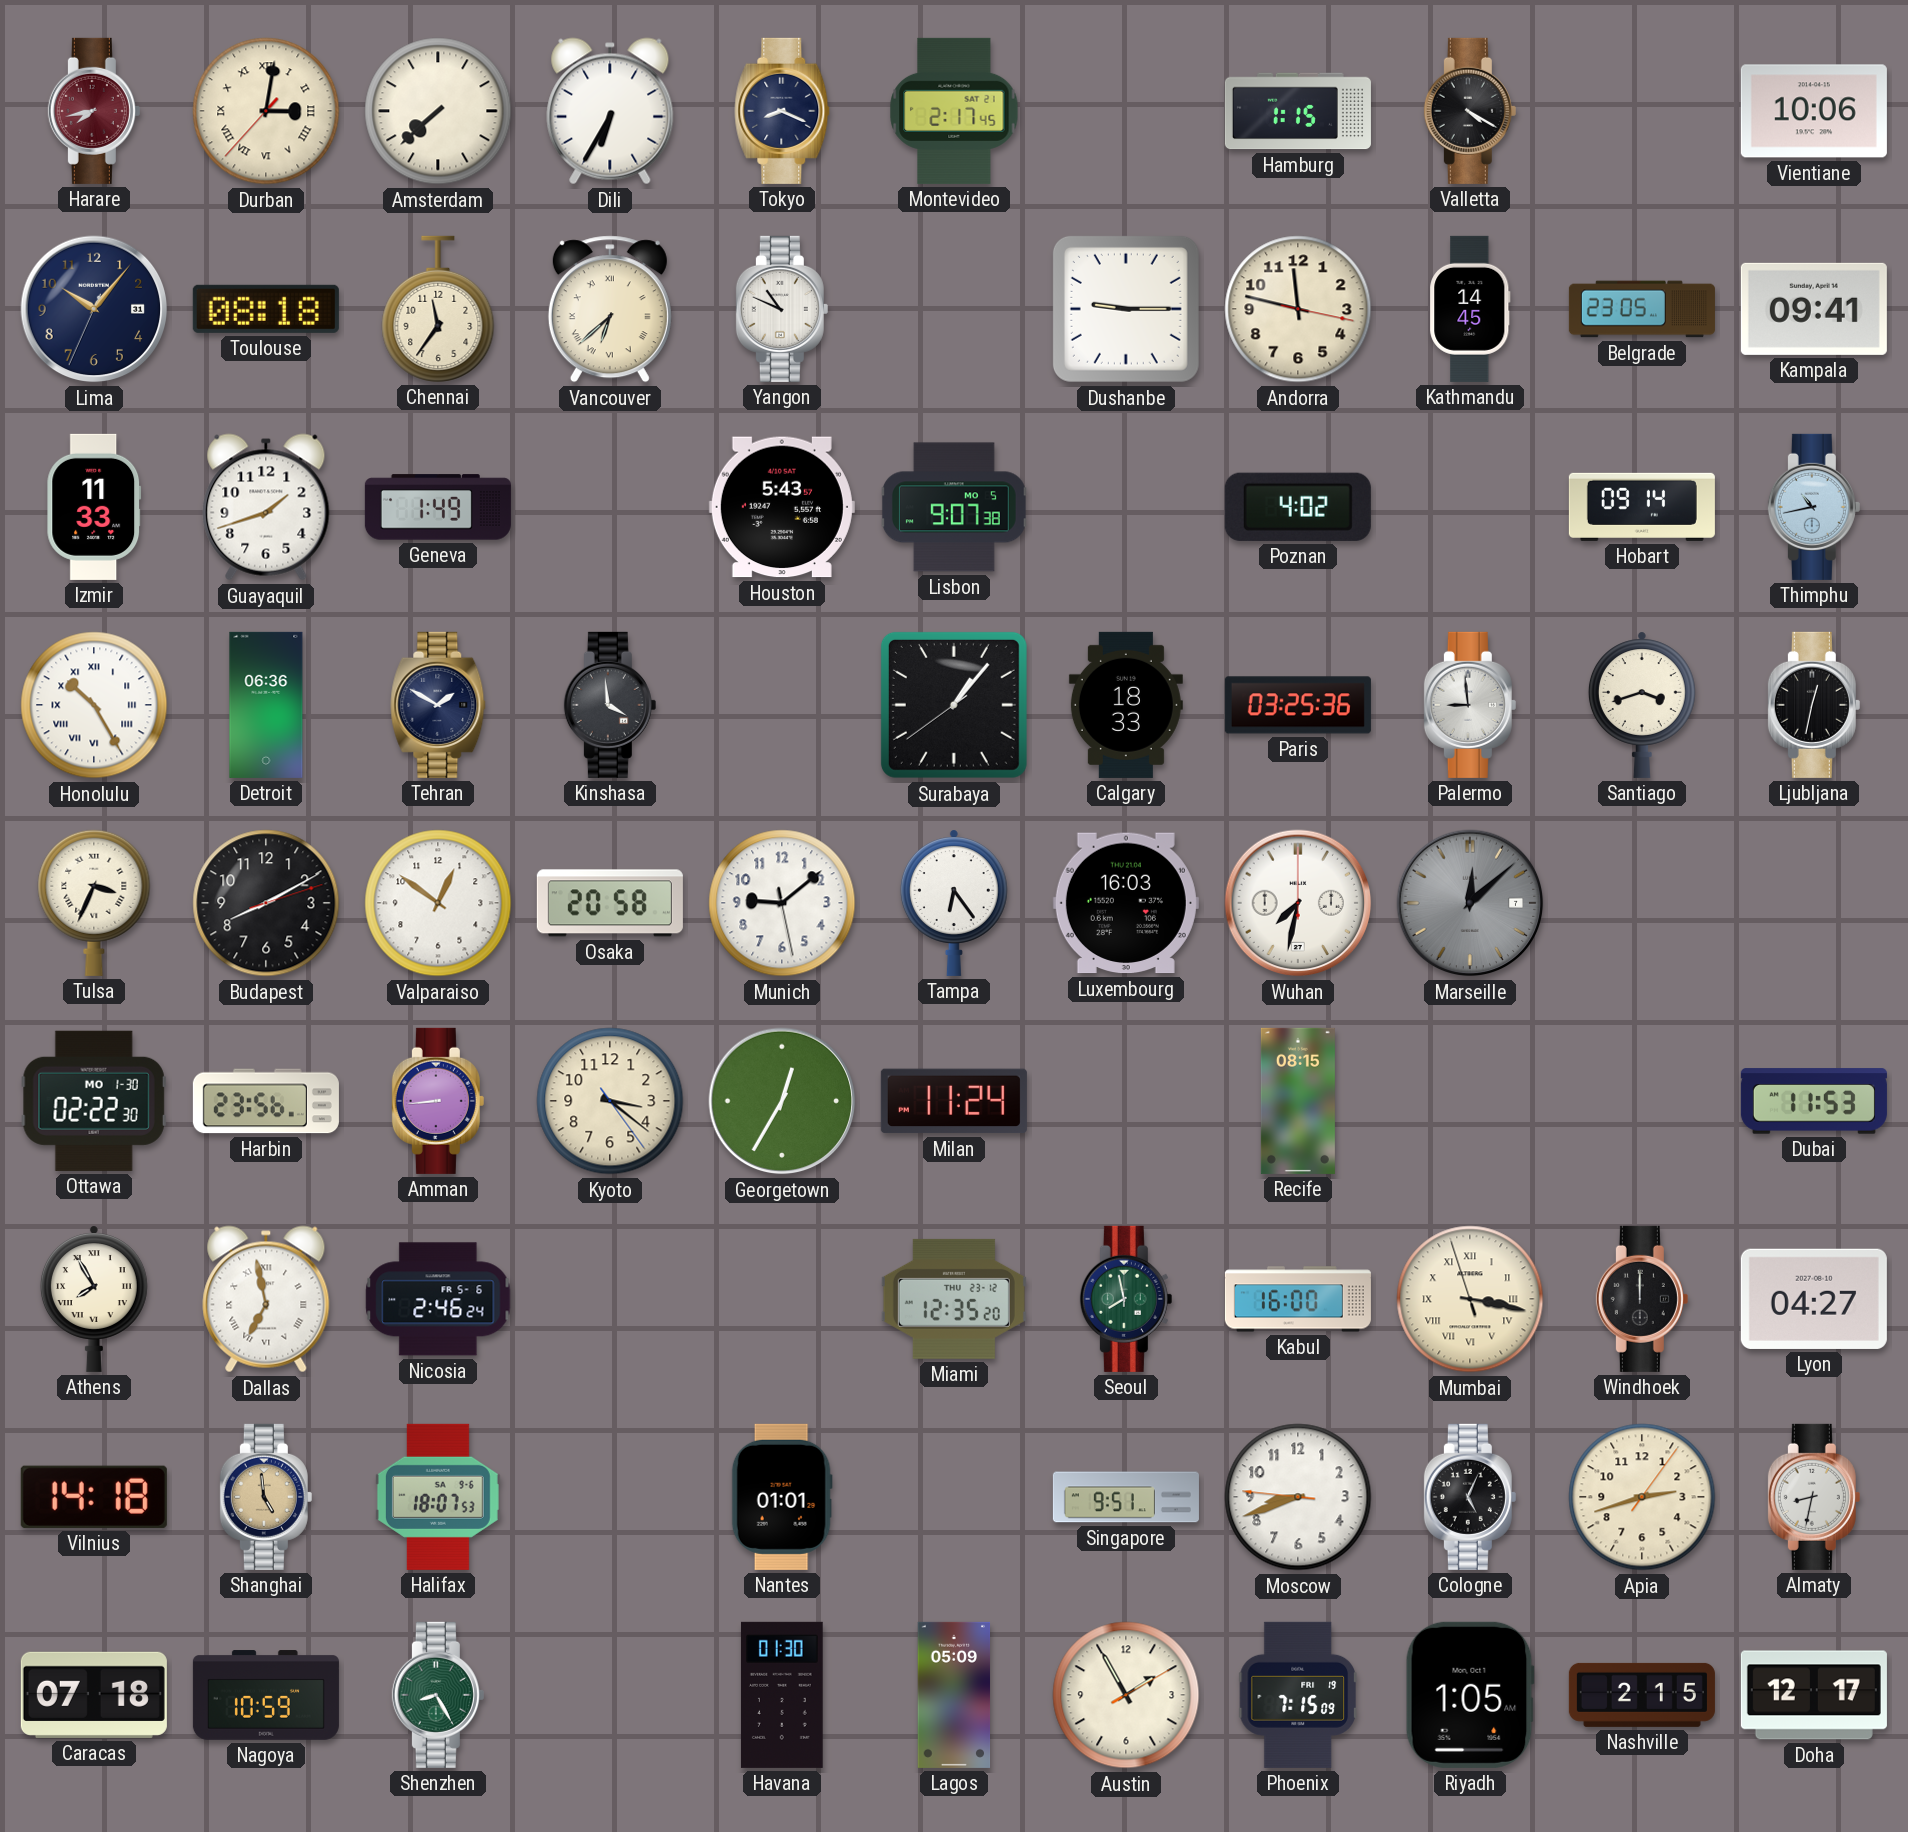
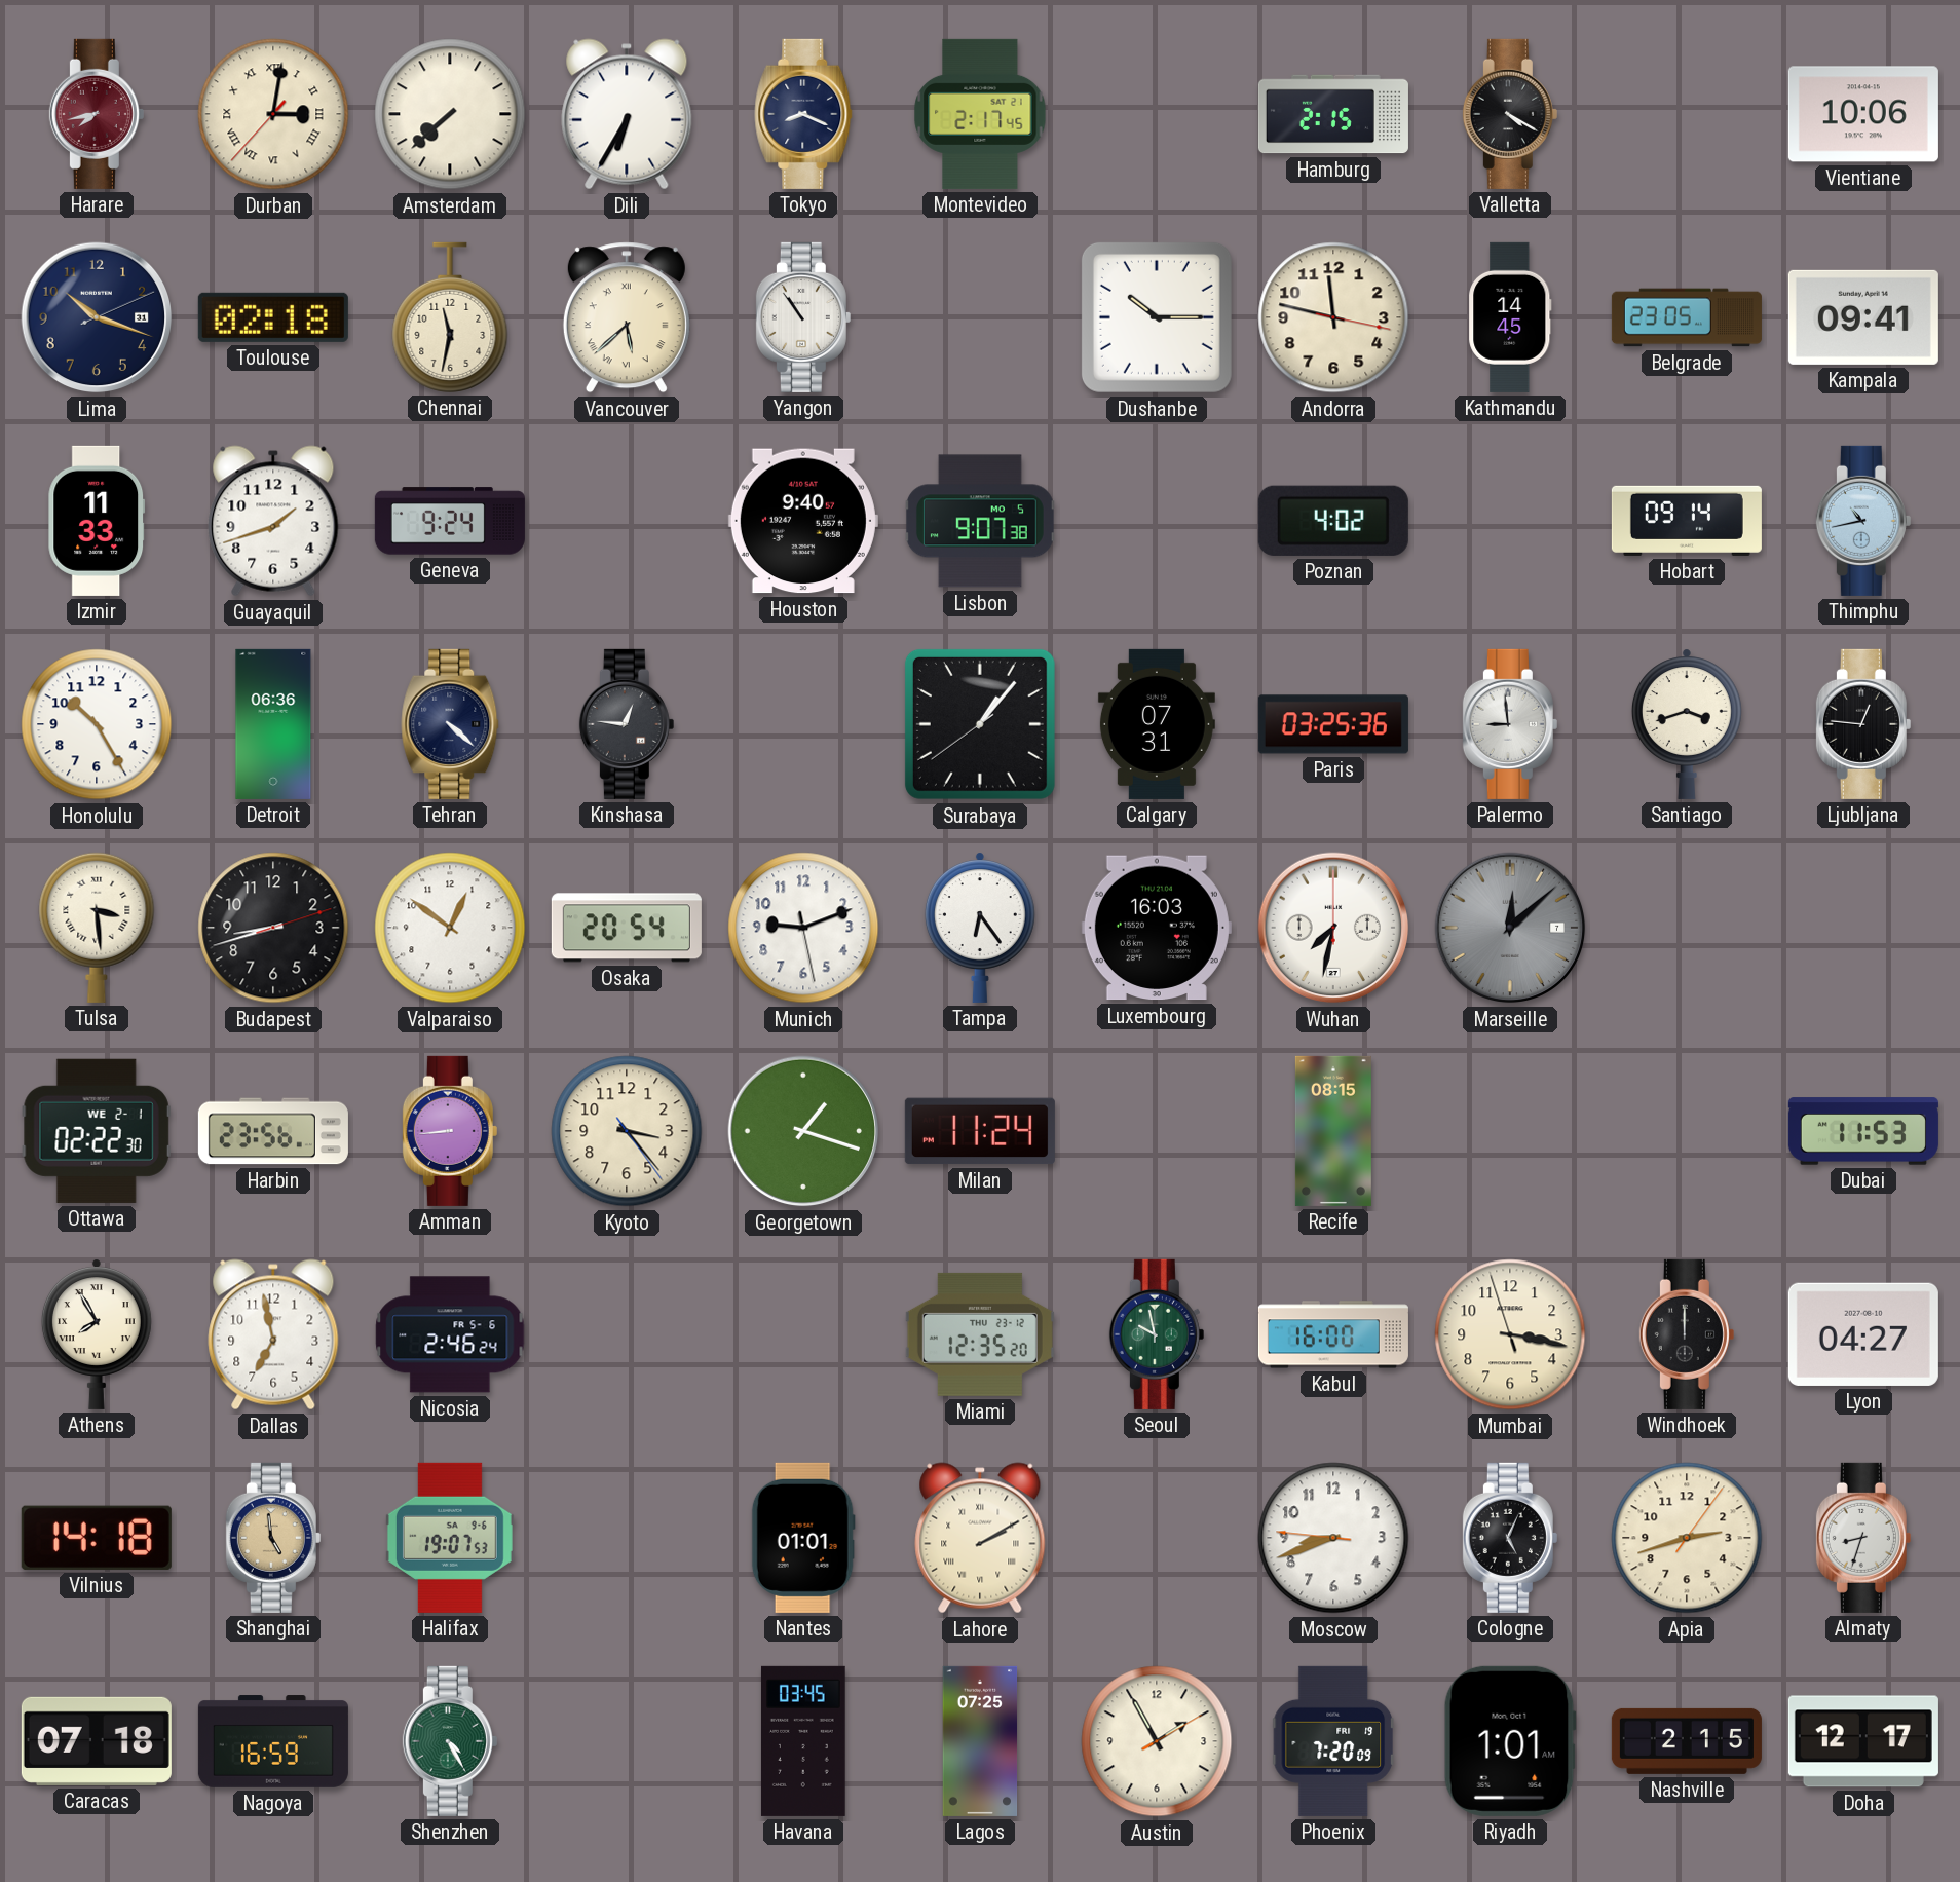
Hamburg: 1:15 -> 2:15
Lima: 10:06 -> 10:18
Toulouse: 08:18 -> 02:18
Chennai: 11:36 -> 11:32
Vancouver: 6:38 -> 5:38
Yangon: 10:49 -> 10:54
Dushanbe: 9:15 -> 10:15
Geneva: 1:49 -> 9:24
Houston: 5:43 -> 9:40
Honolulu numerals: Roman -> Arabic
Tehran: 1:50 -> 4:22
Kinshasa: 3:59 -> 12:46
Calgary: 18:33 -> 07:31
Ljubljana: 12:32 -> 12:46
Tulsa: 3:34 -> 3:29
Budapest: 8:10 -> 8:42
Osaka: 20:58 -> 20:54
Munich: 9:08 -> 9:11
Ottawa date: MO 1-30 -> WE 2-1
Kyoto: 3:21 -> 3:23
Georgetown: 12:35 -> 1:18
Dallas numerals: Roman -> Arabic
Seoul: 7:58 -> 9:58
Mumbai numerals: Roman -> Arabic
Halifax: 18:07 -> 19:07
Lahore: none -> 2:10
Singapore: 9:51 -> none
Almaty: 8:32 -> 8:33
Nagoya: 10:59 -> 16:59
Shenzhen: 8:25 -> 4:25
Havana: 01:30 -> 03:45
Lagos: 05:09 -> 07:25
Phoenix: 7:15 -> 7:20
Riyadh: 1:05 -> 1:01
